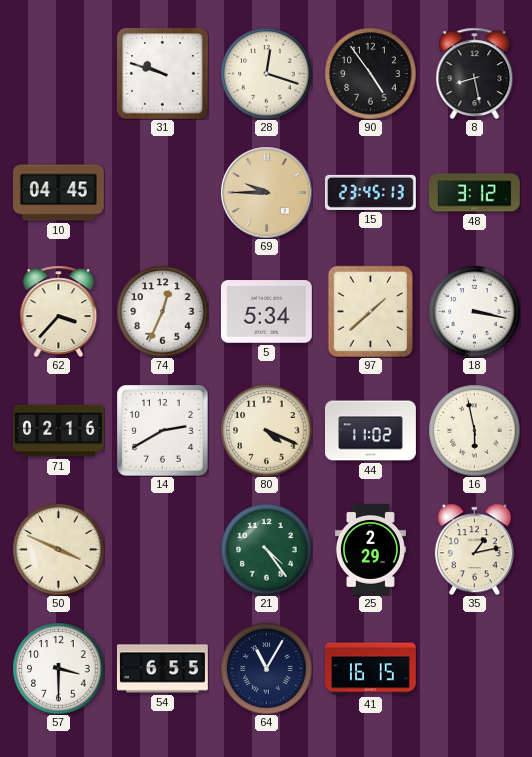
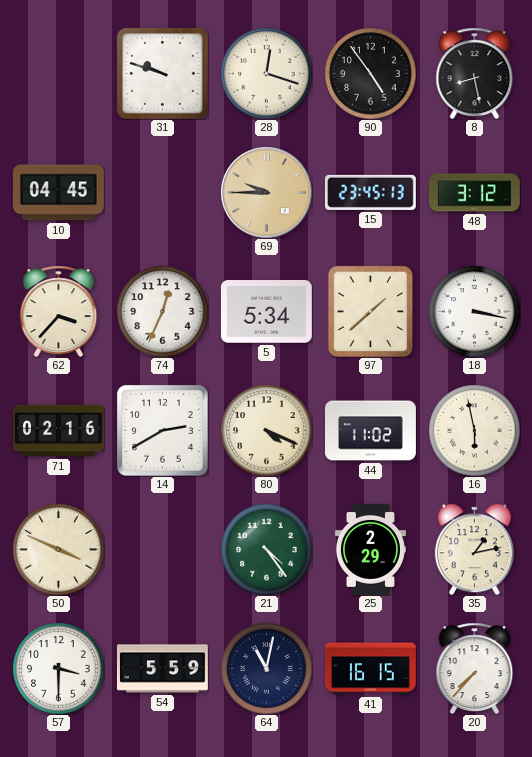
54: 6:55 -> 5:59
64: 11:05 -> 11:02
20: none -> 7:37
